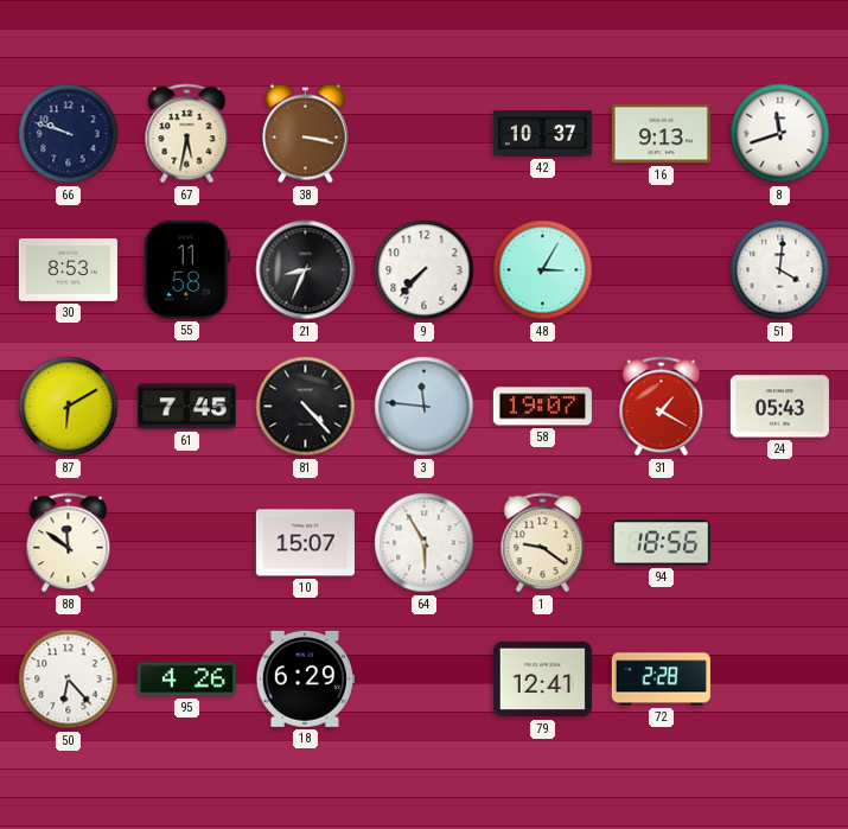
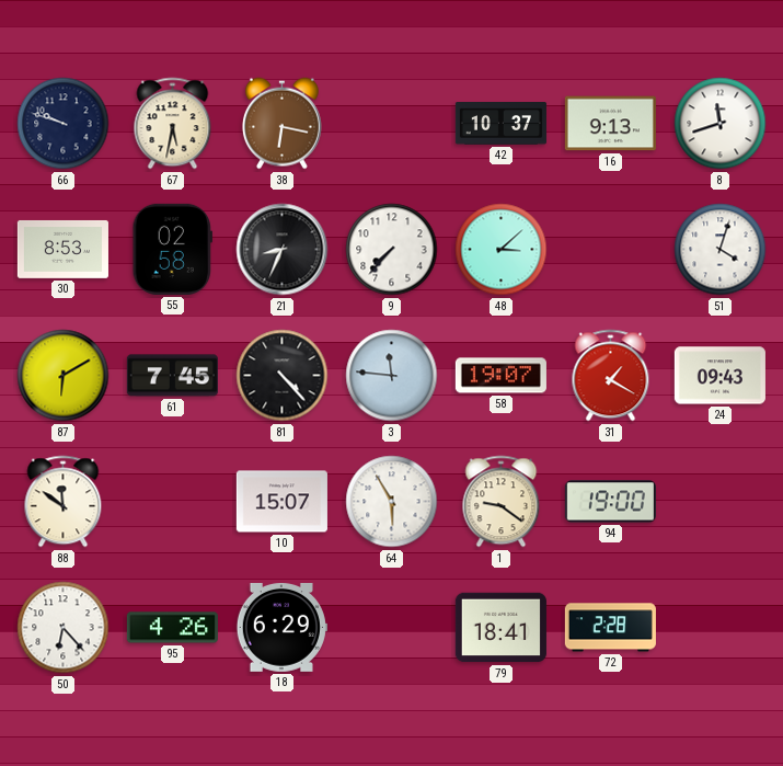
38: 3:17 -> 6:17
55: 11:58 -> 02:58
48: 3:05 -> 3:08
51: 4:01 -> 4:03
24: 05:43 -> 09:43
94: 18:56 -> 19:00
79: 12:41 -> 18:41
